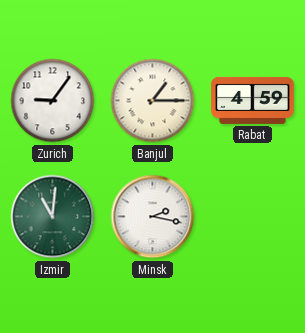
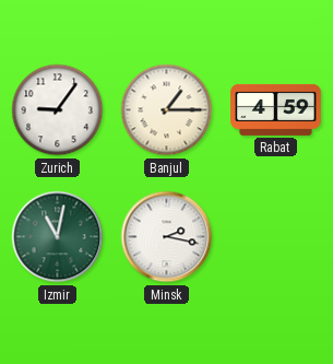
Izmir: 11:01 -> 11:02
